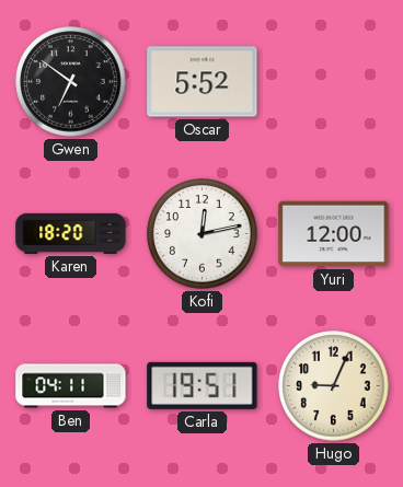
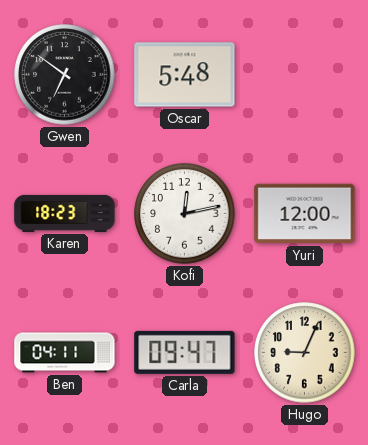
Oscar: 5:52 -> 5:48
Karen: 18:20 -> 18:23
Carla: 19:51 -> 09:47
